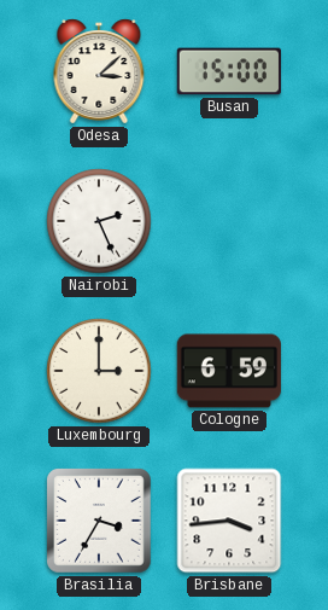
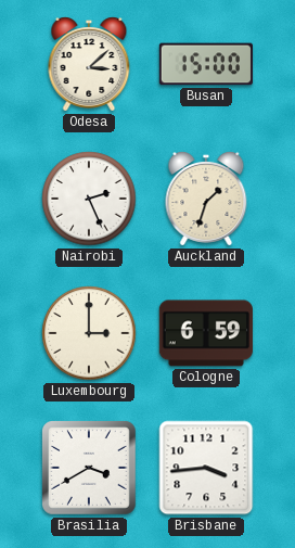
Auckland: none -> 1:33
Brasilia: 3:35 -> 3:40
